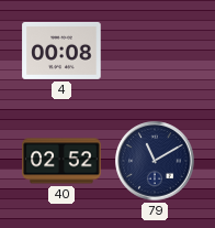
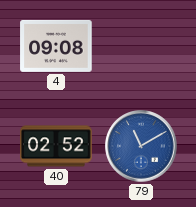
4: 00:08 -> 09:08
79 dial: navy -> blue
